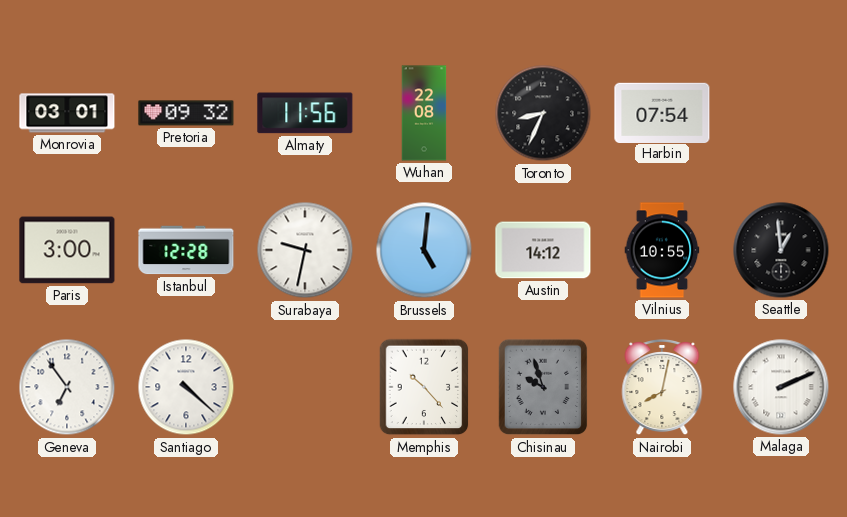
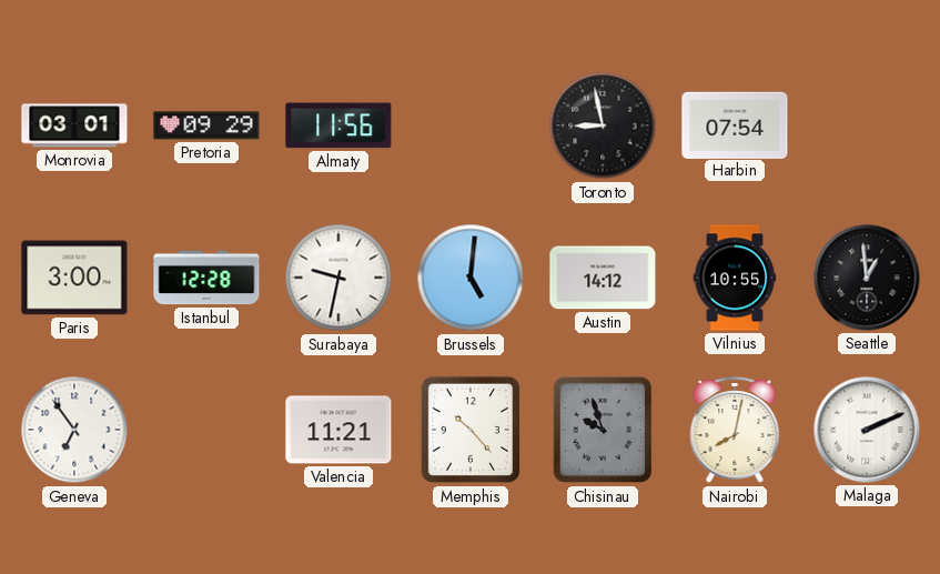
Pretoria: 09:32 -> 09:29
Wuhan: 22:08 -> none
Toronto: 8:34 -> 8:58
Santiago: 4:22 -> none
Valencia: none -> 11:21
